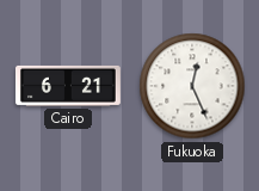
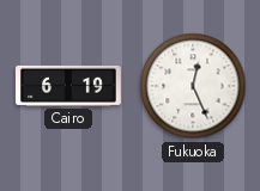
Cairo: 6:21 -> 6:19
